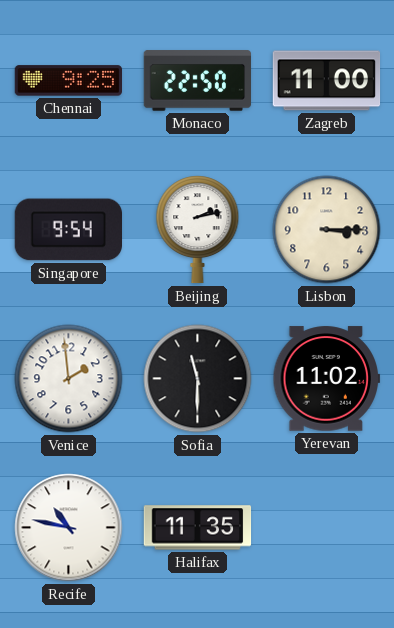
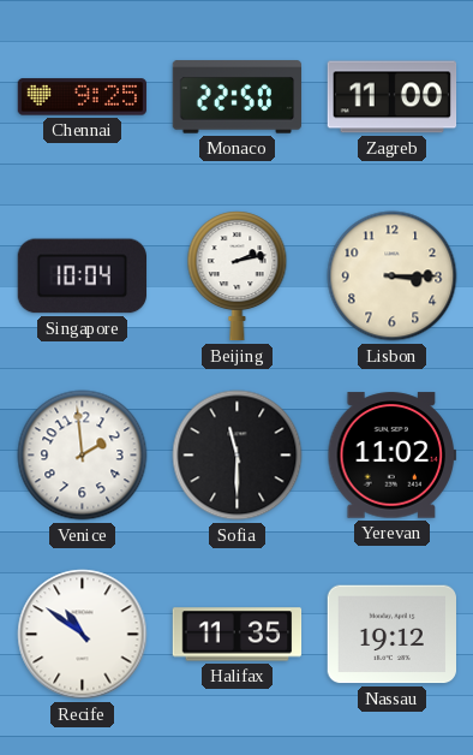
Singapore: 9:54 -> 10:04
Recife: 10:47 -> 10:51
Nassau: none -> 19:12
